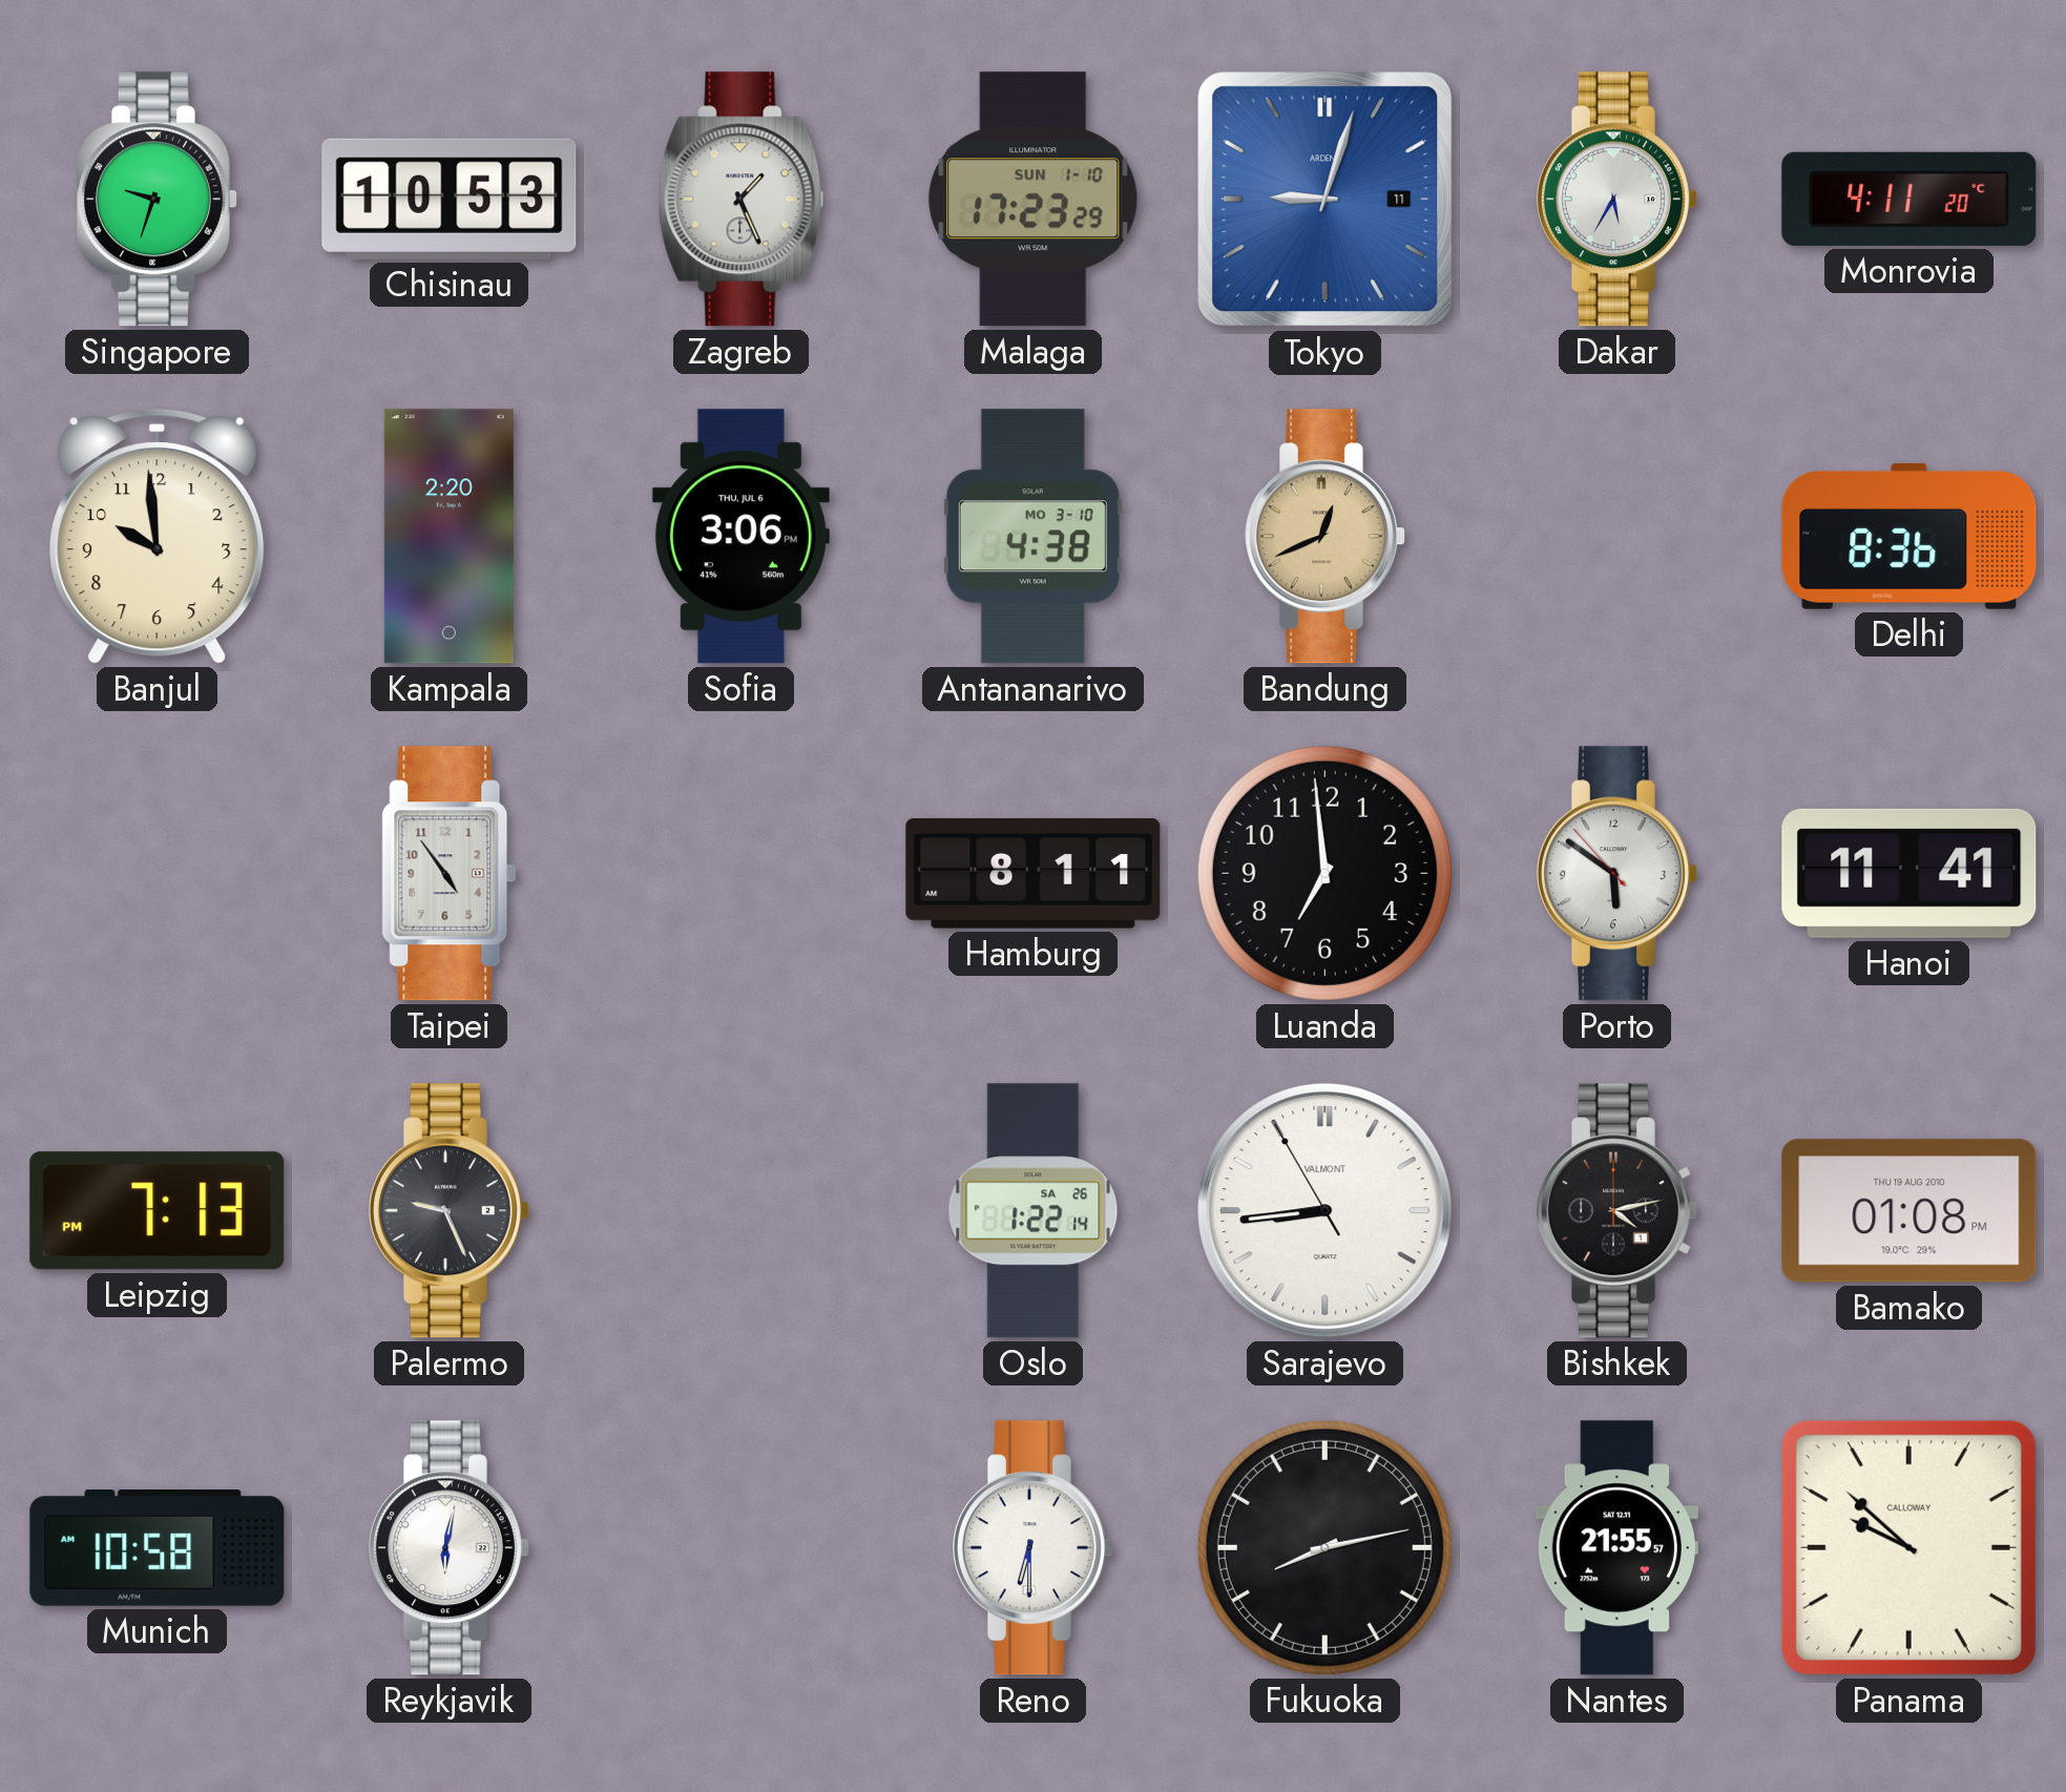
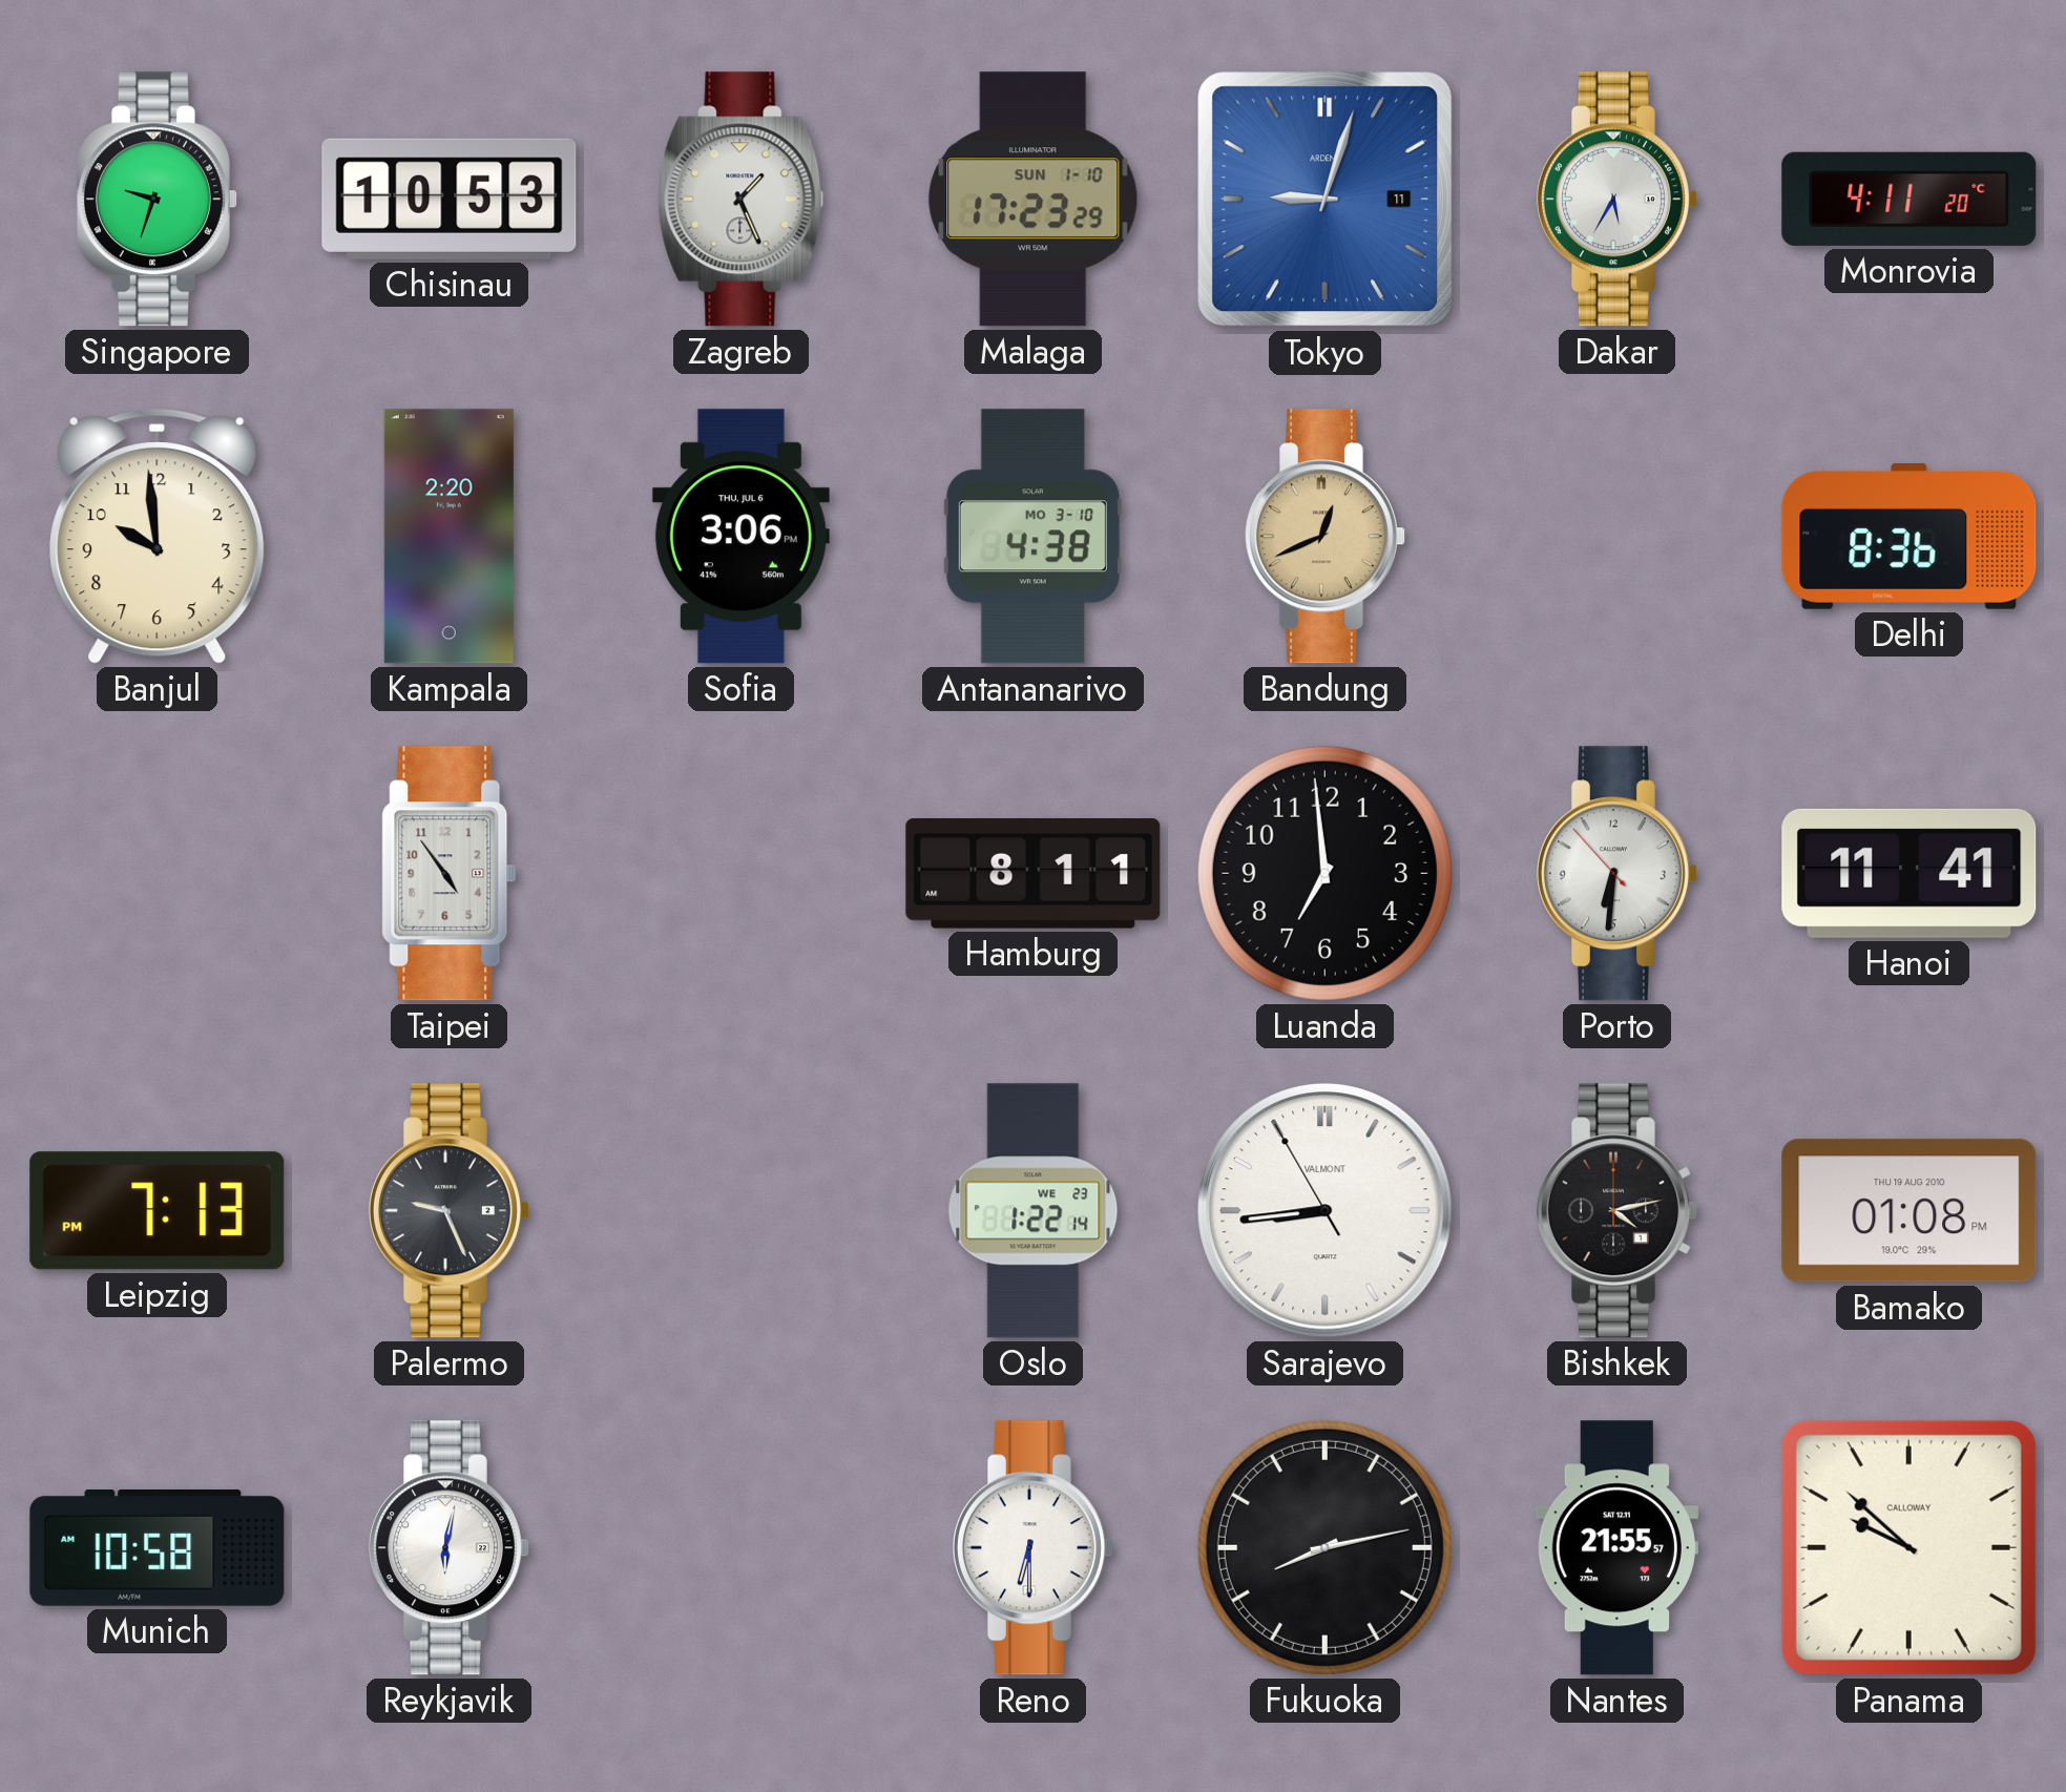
Porto: 5:50 -> 6:30
Oslo date: SA 26 -> WE 23
